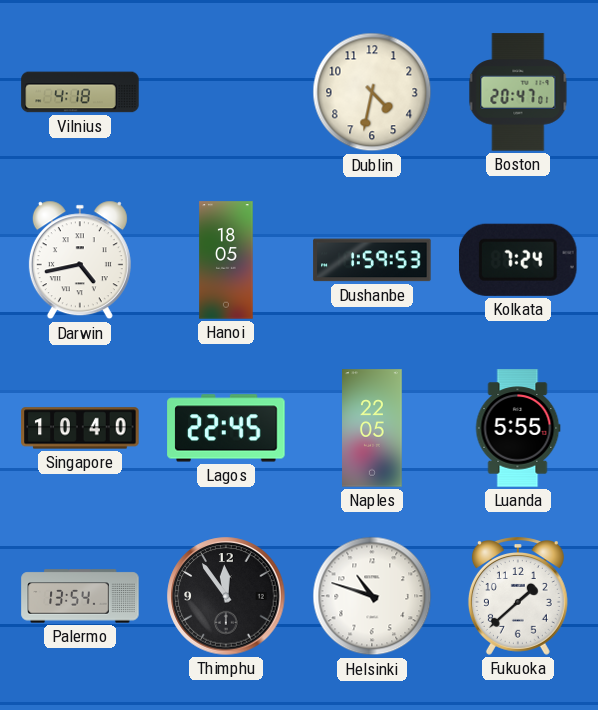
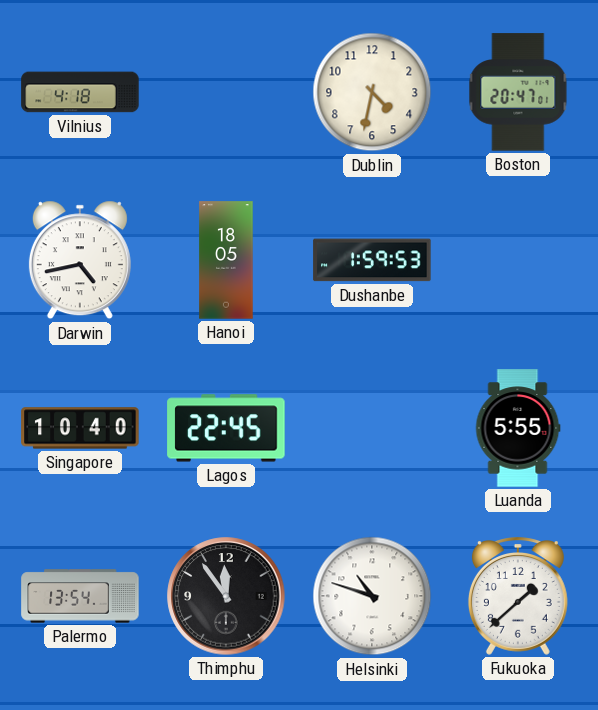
Kolkata: 7:24 -> none
Naples: 22:05 -> none
